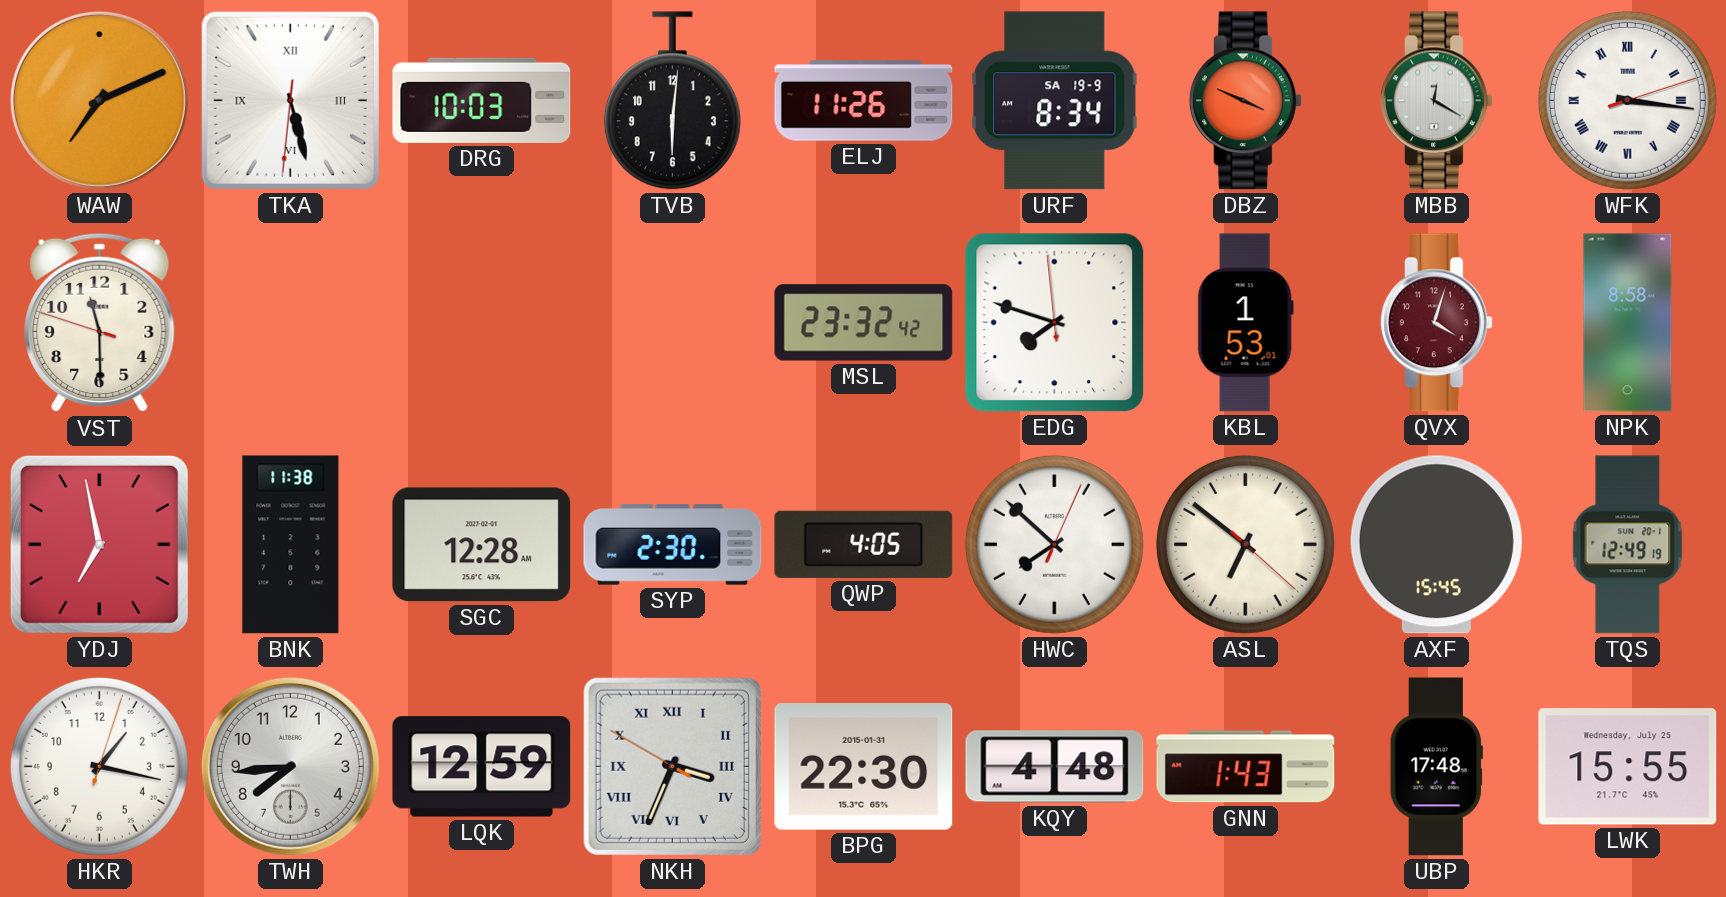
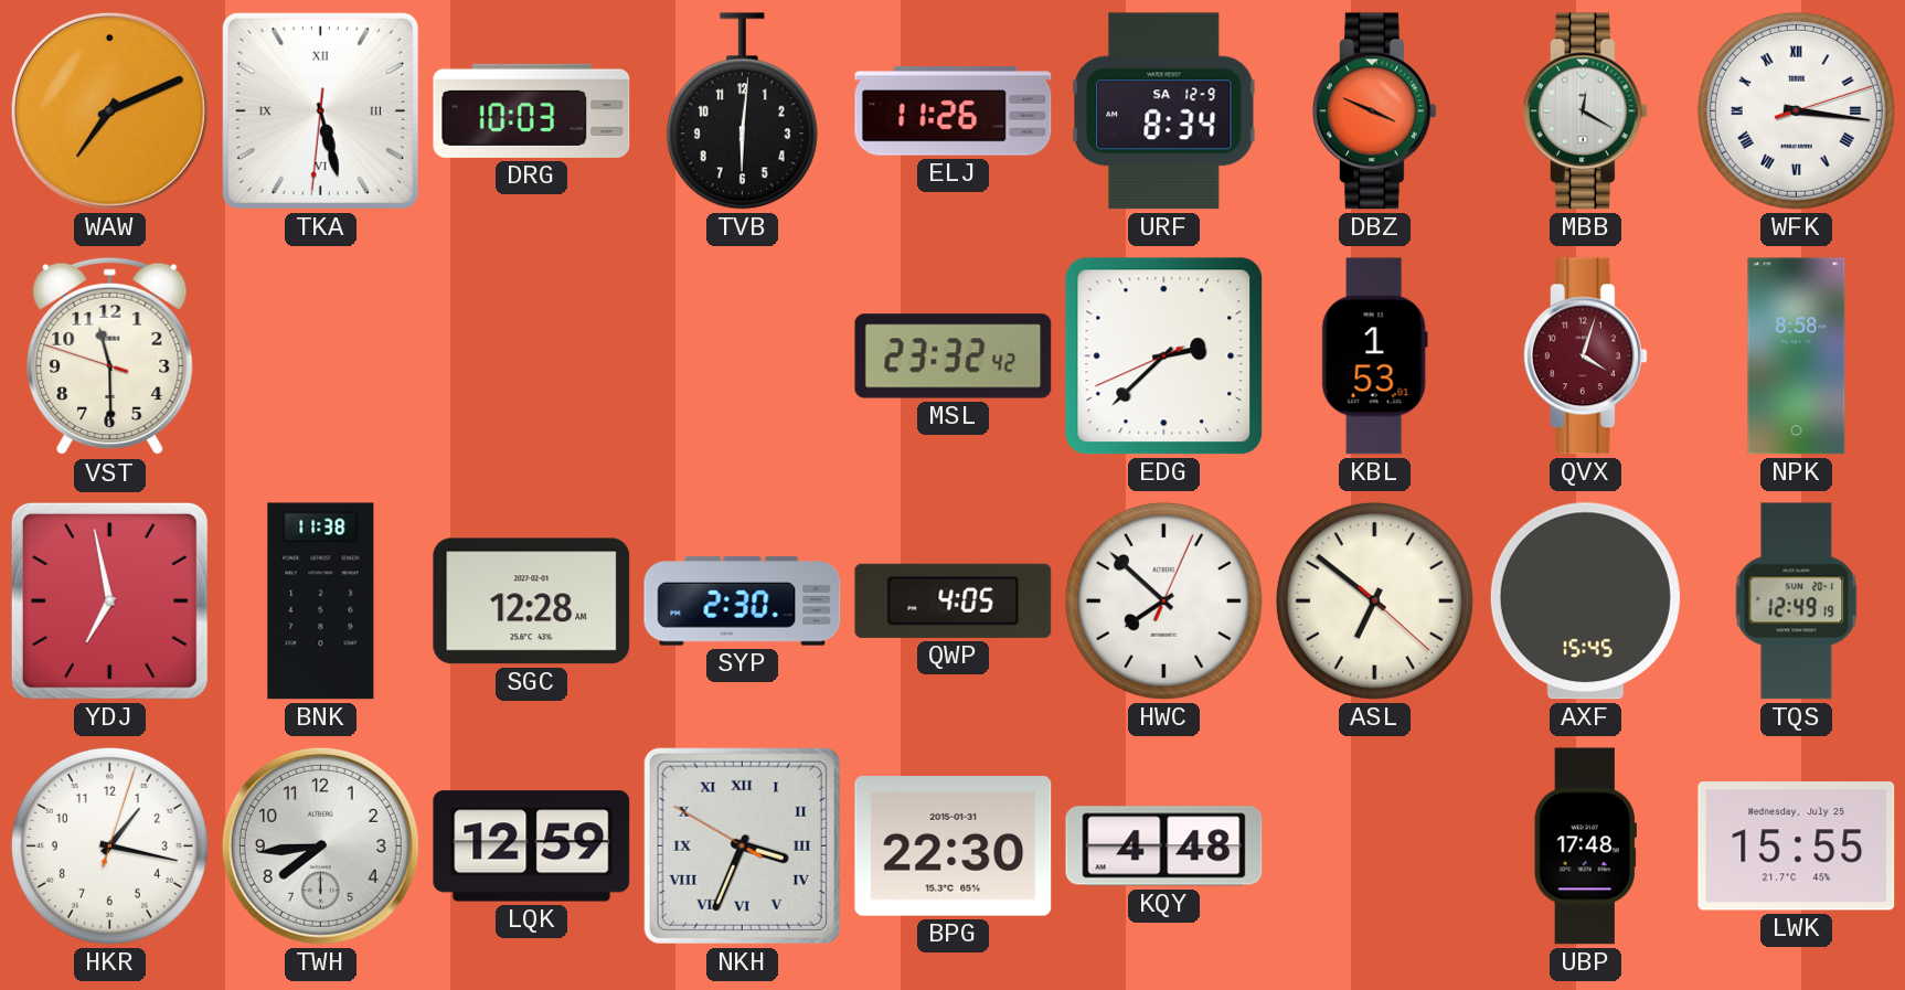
URF date: SA 19-9 -> SA 12-9
EDG: 7:47 -> 2:37
GNN: 1:43 -> none
